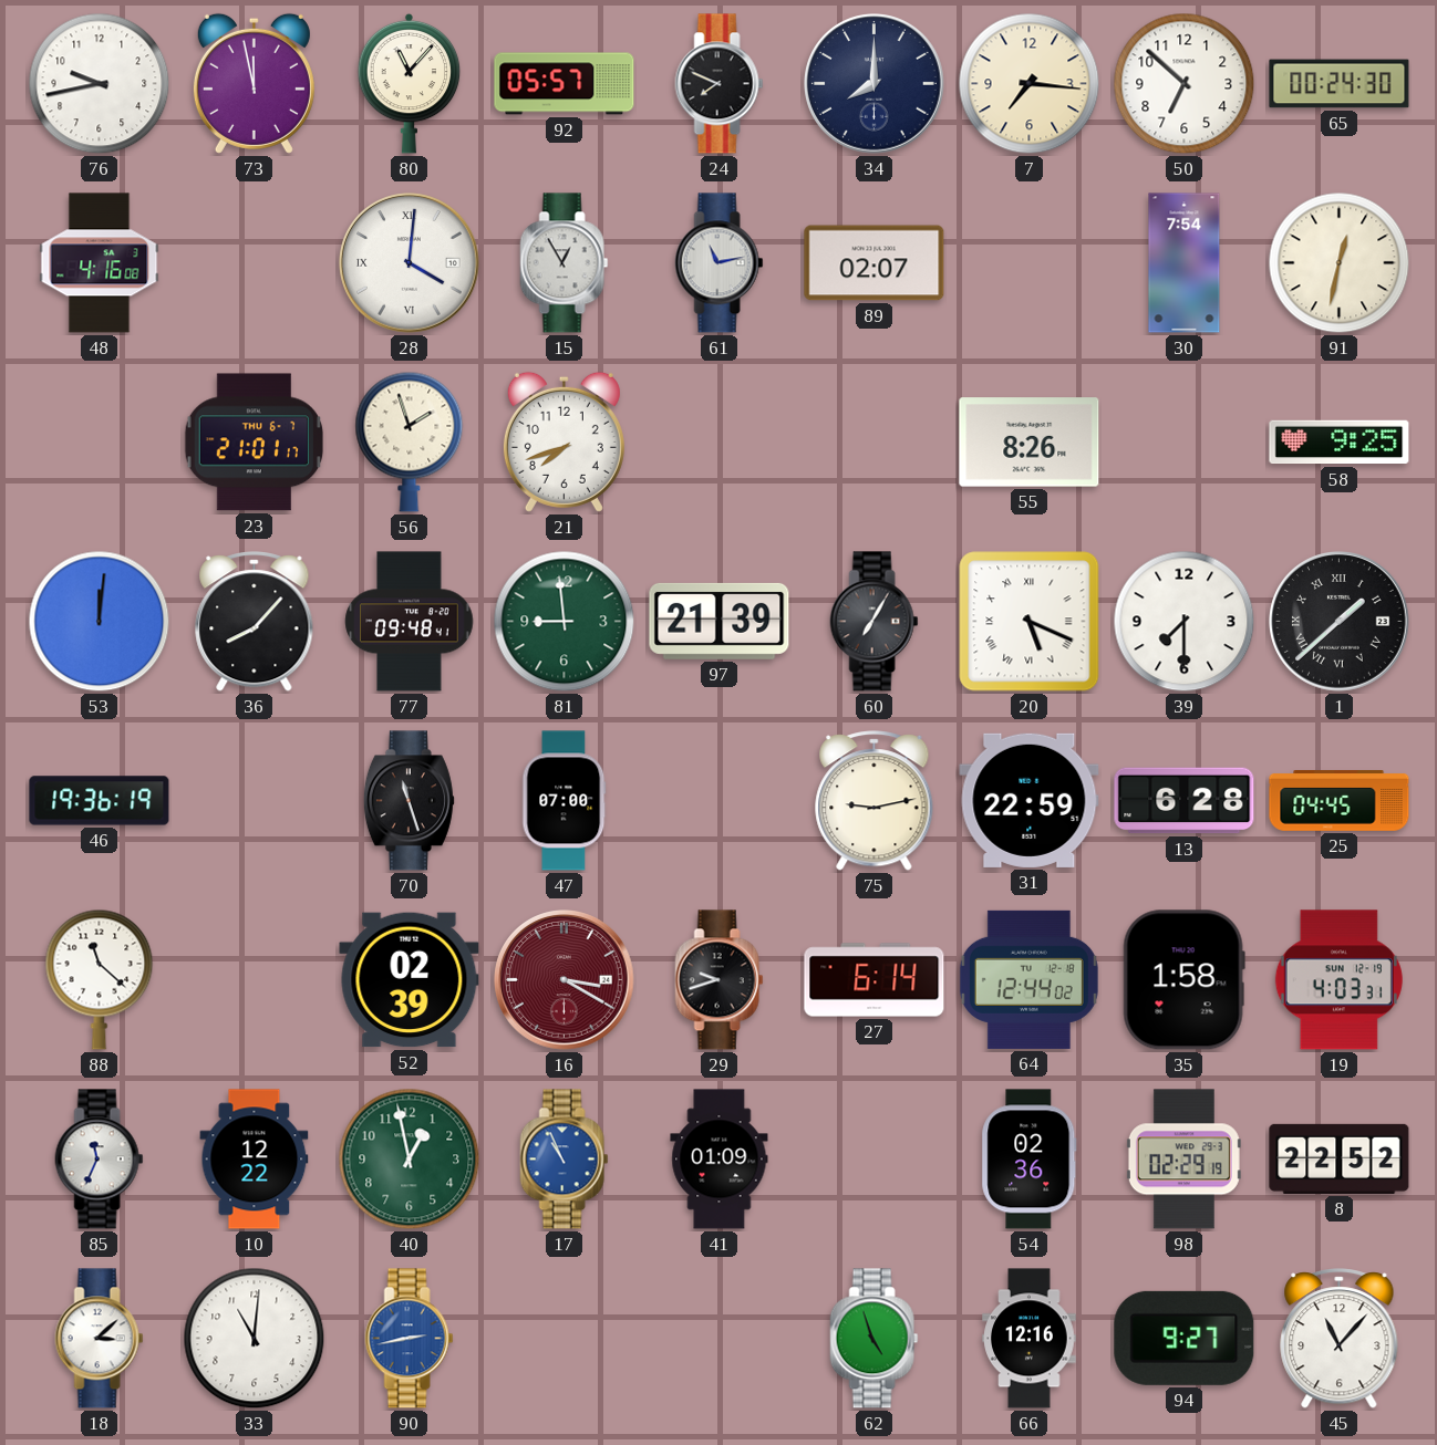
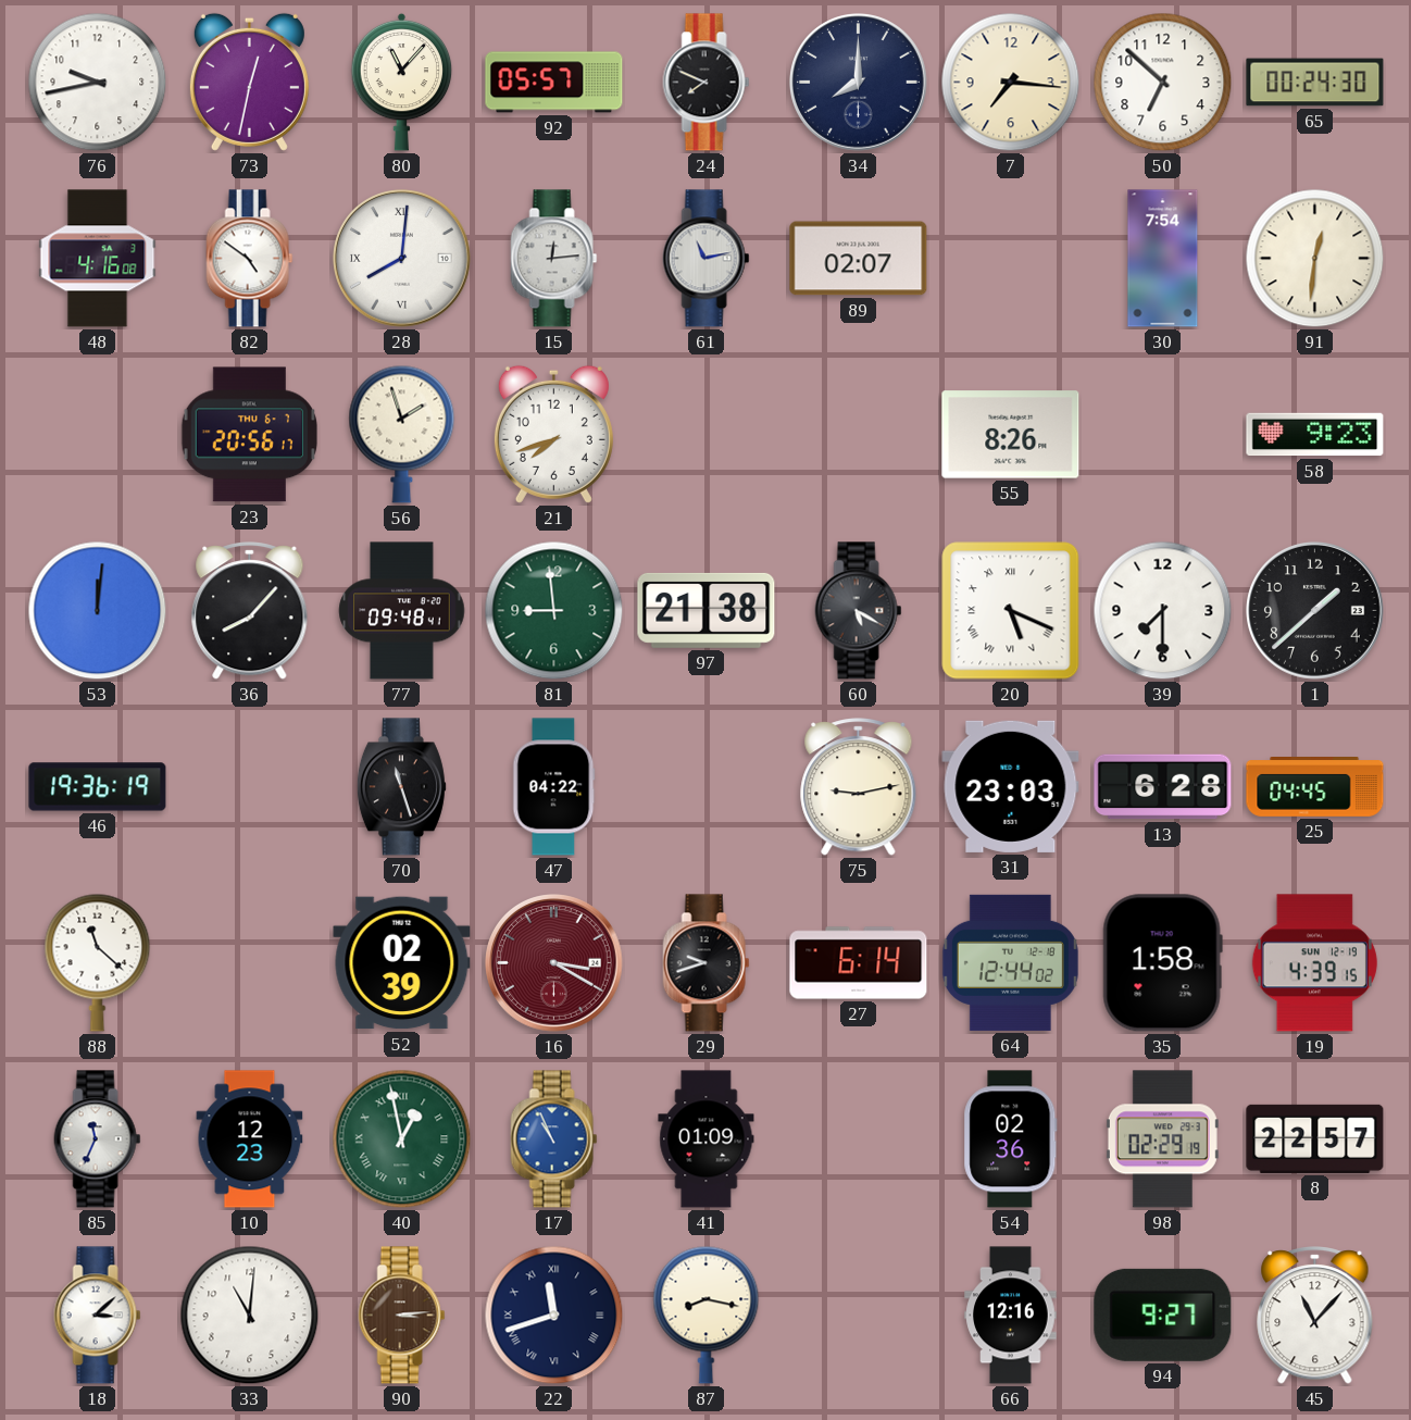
73: 11:58 -> 12:32
82: none -> 4:51
28: 4:01 -> 8:01
15: 12:55 -> 12:14
91: 12:32 -> 12:31
23: 21:01 -> 20:56
58: 9:25 -> 9:23
97: 21:39 -> 21:38
60: 7:05 -> 5:20
1 numerals: Roman -> Arabic
47: 07:00 -> 04:22
31: 22:59 -> 23:03
19: 4:03 -> 4:39
10: 12:22 -> 12:23
40 numerals: Arabic -> Roman
8: 22:52 -> 22:57
90: 2:43 -> 3:14
90 dial: blue -> brown
22: none -> 11:42
87: none -> 8:17
62: 4:57 -> none
